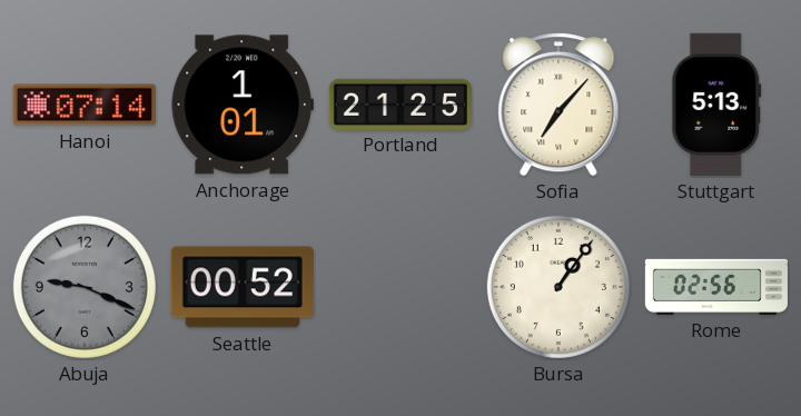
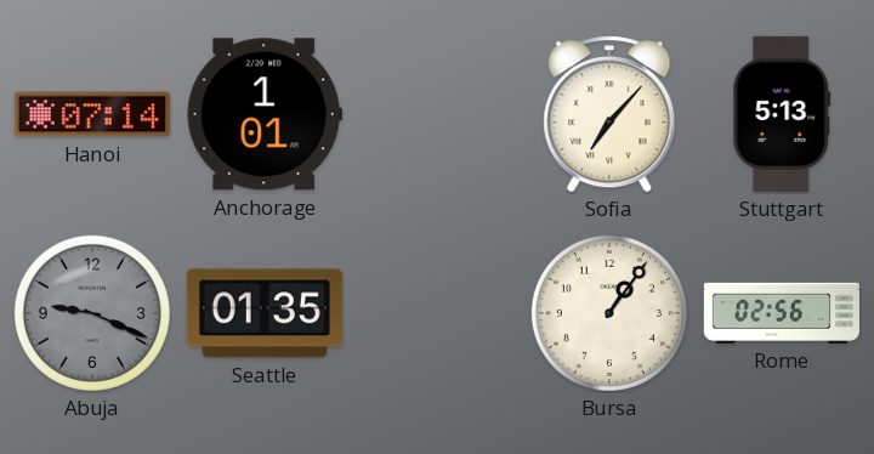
Portland: 21:25 -> none
Seattle: 00:52 -> 01:35
